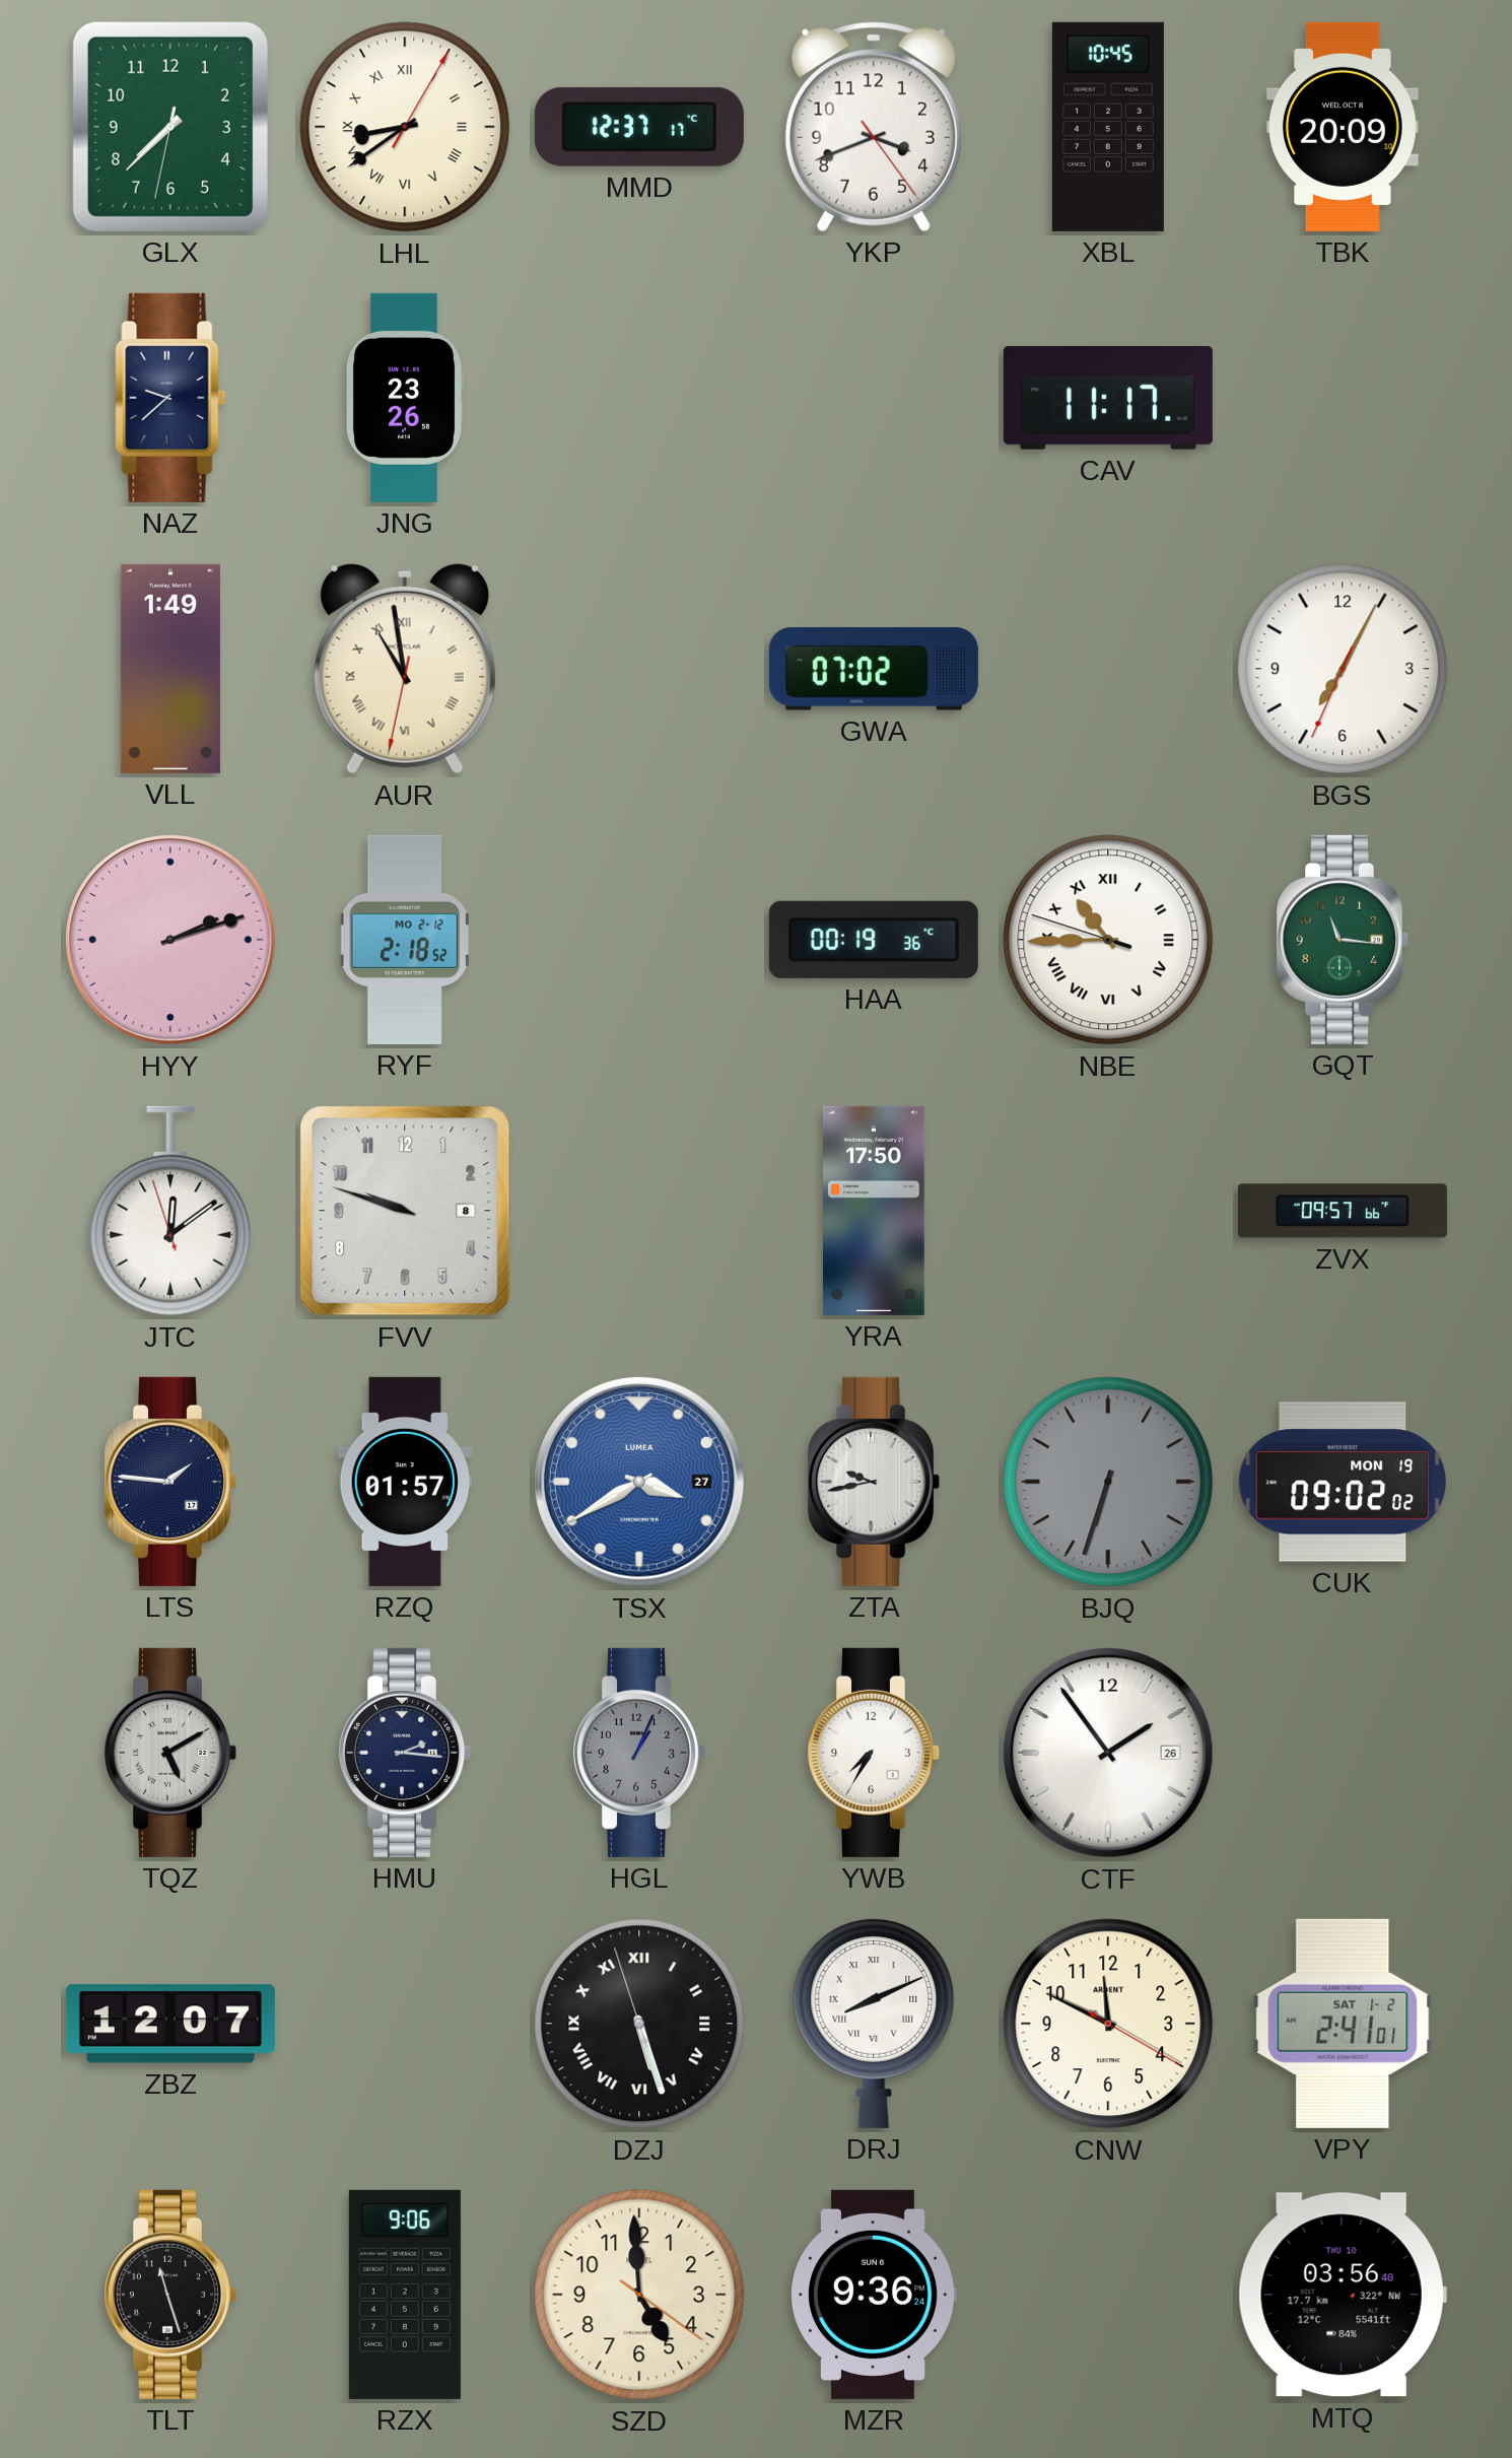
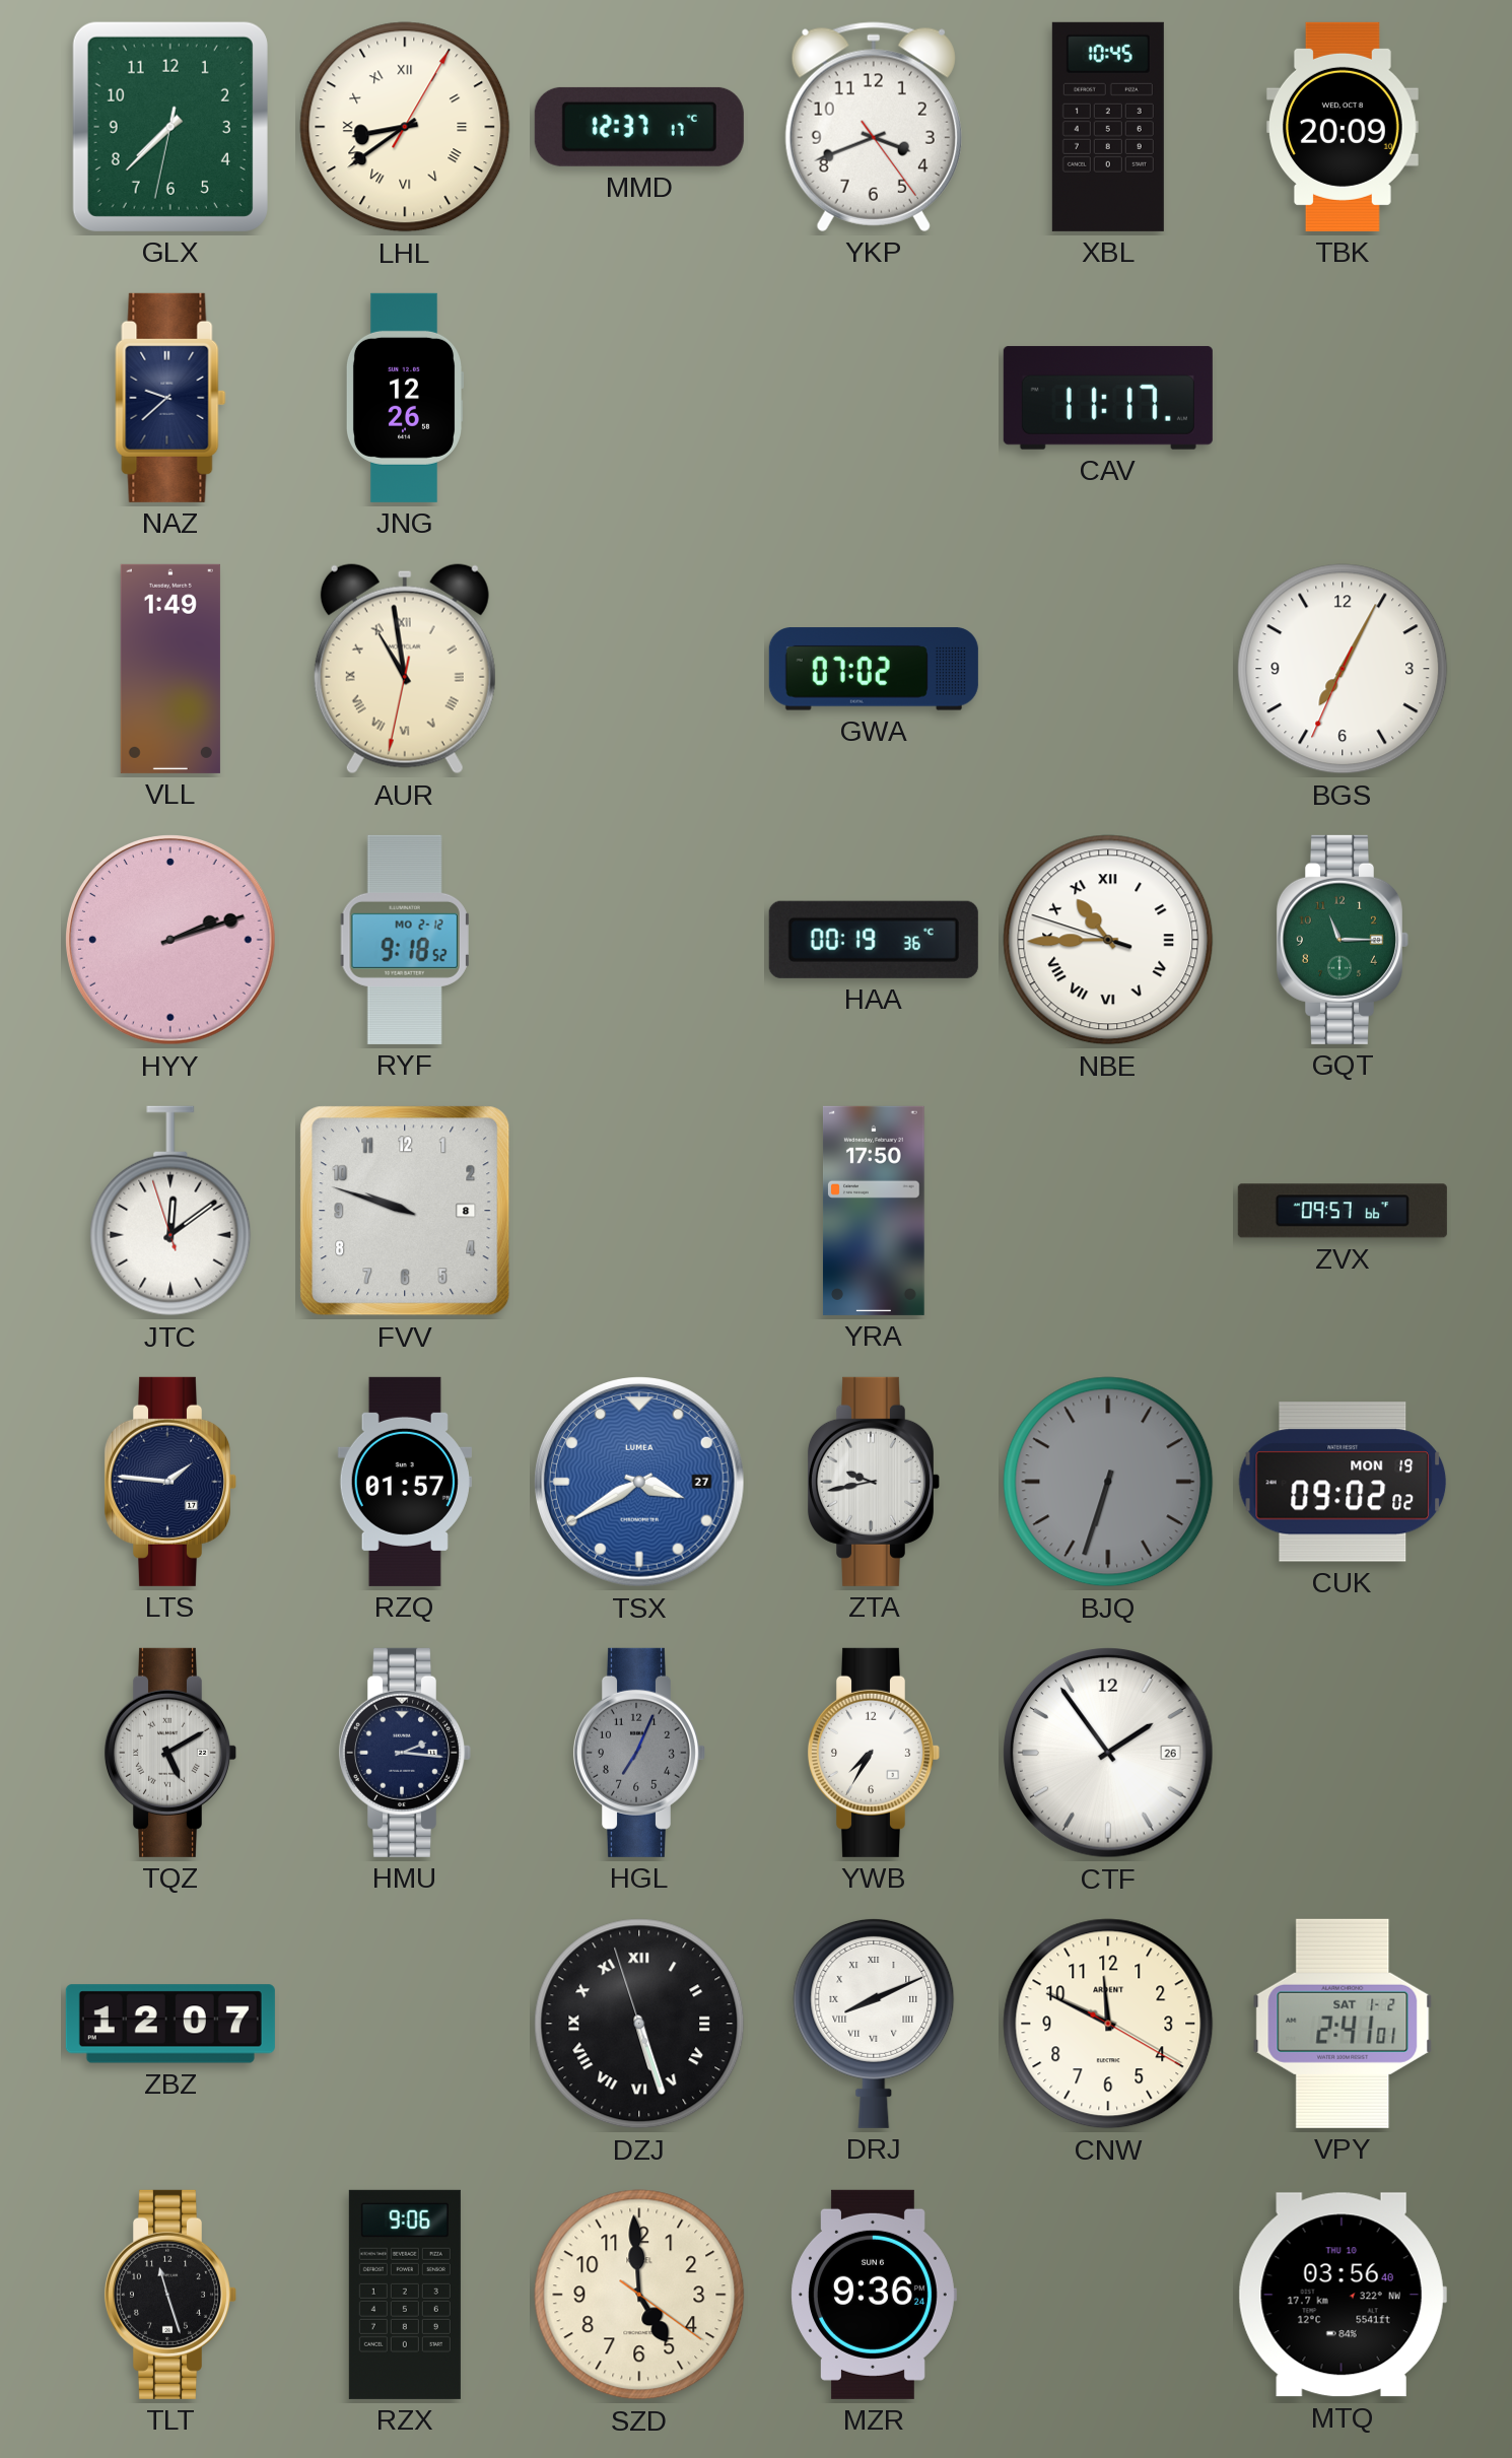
JNG: 23:26 -> 12:26
RYF: 2:18 -> 9:18
GQT: 11:16 -> 11:15
HGL: 1:04 -> 7:04
